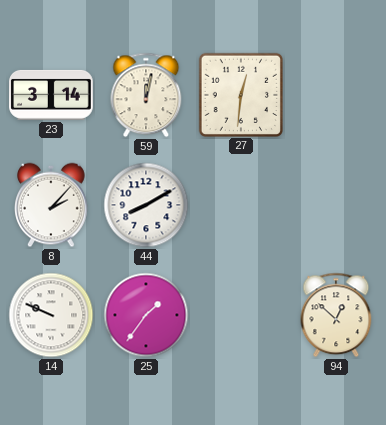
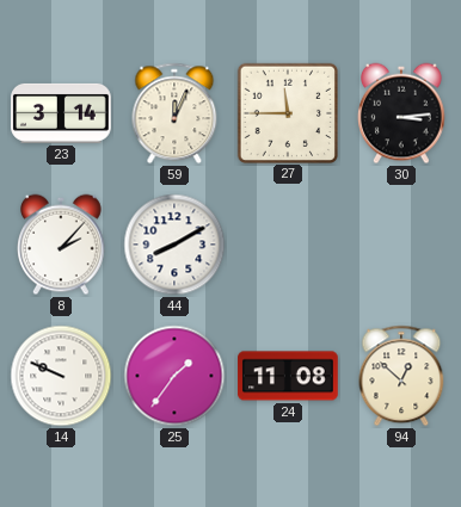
59: 12:02 -> 12:04
27: 12:31 -> 11:45
30: none -> 3:14
24: none -> 11:08
